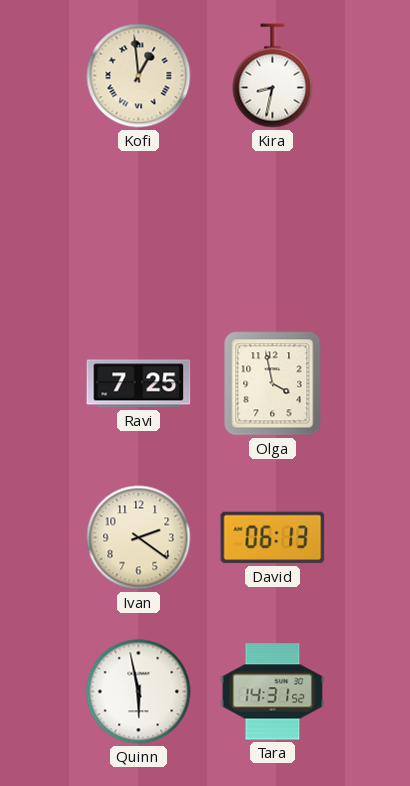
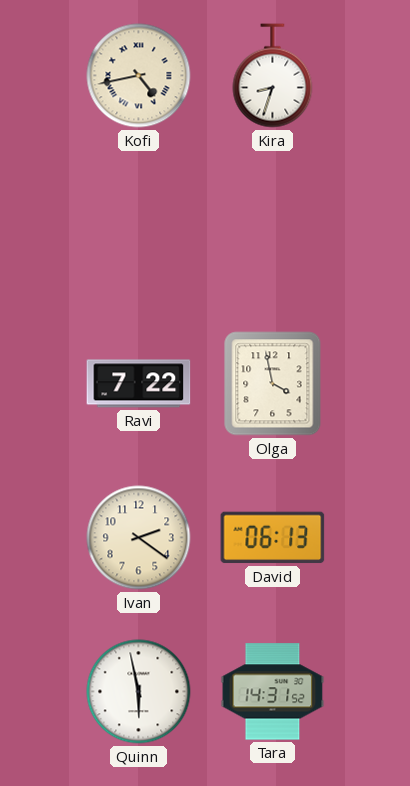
Kofi: 12:59 -> 4:43
Kira: 8:32 -> 8:33
Ravi: 7:25 -> 7:22
